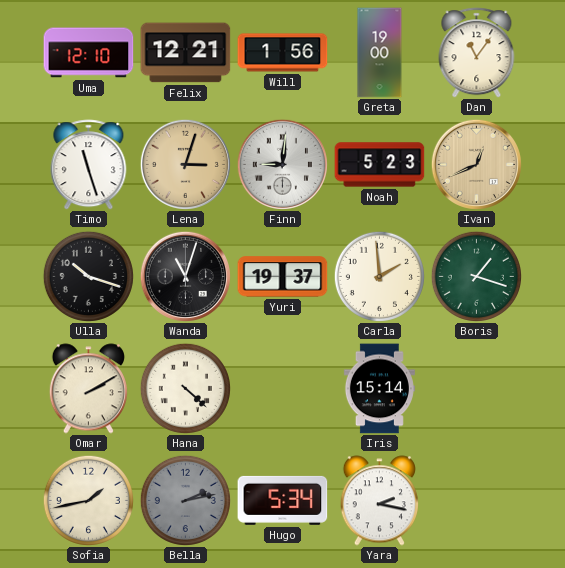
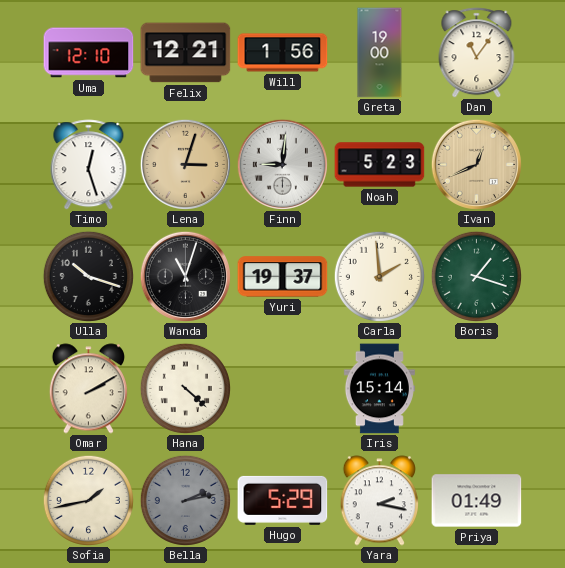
Timo: 11:27 -> 12:27
Hugo: 5:34 -> 5:29
Priya: none -> 01:49
